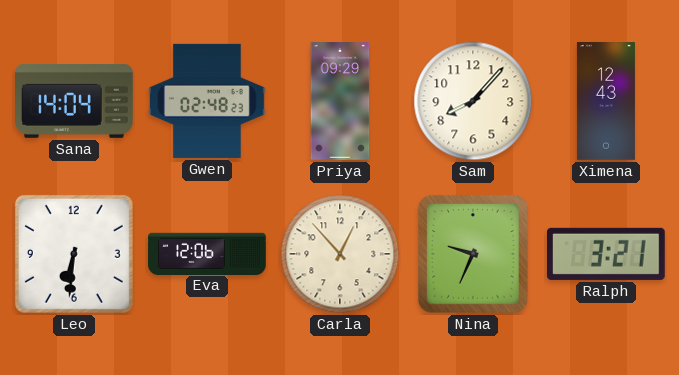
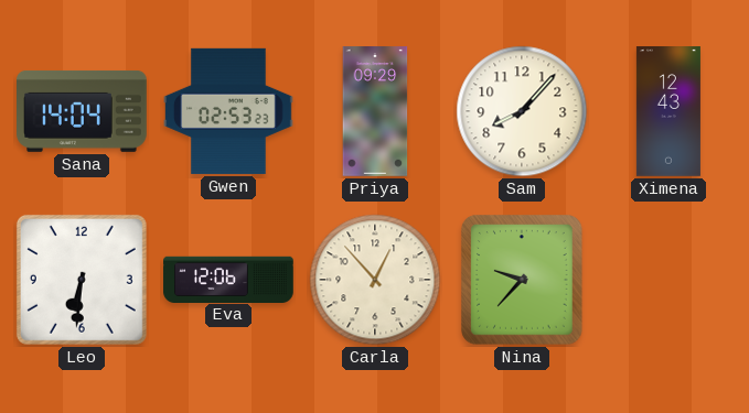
Gwen: 02:48 -> 02:53
Nina: 9:34 -> 9:37
Ralph: 3:21 -> none
